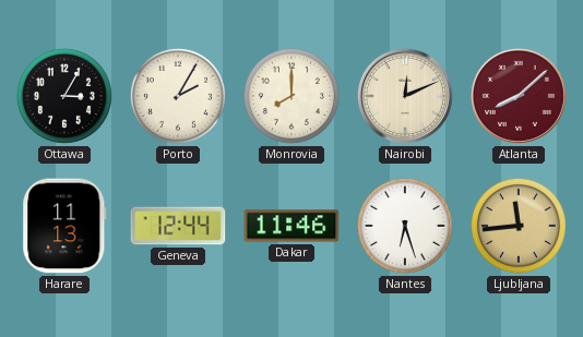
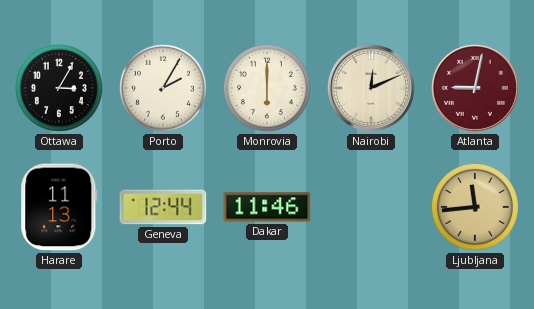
Monrovia: 8:00 -> 6:00
Atlanta: 8:08 -> 9:02
Nantes: 6:27 -> none
